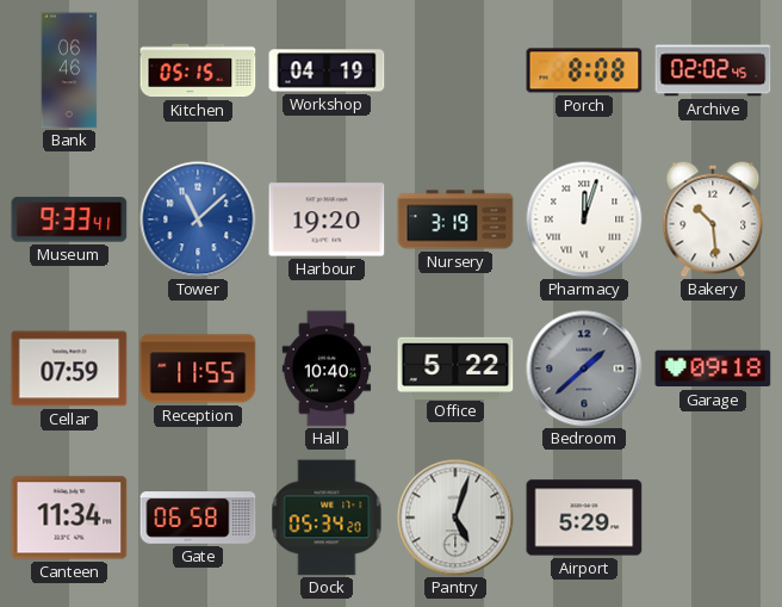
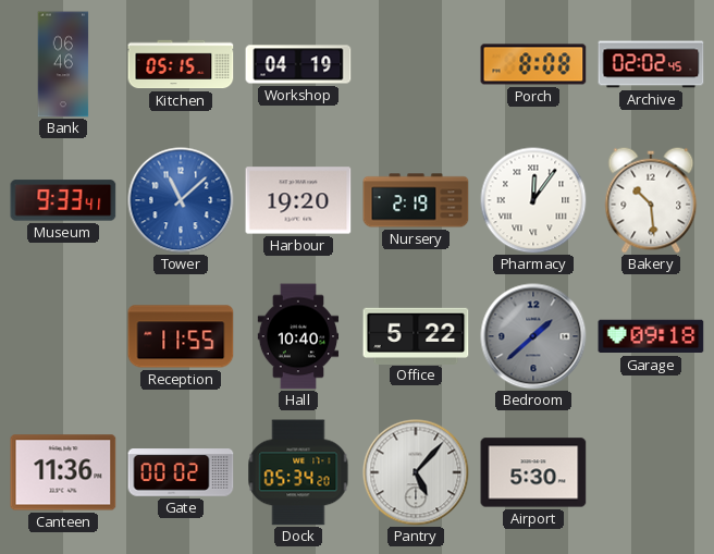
Nursery: 3:19 -> 2:19
Pharmacy: 12:03 -> 12:06
Cellar: 07:59 -> none
Canteen: 11:34 -> 11:36
Gate: 06:58 -> 00:02
Pantry: 5:03 -> 5:07
Airport: 5:29 -> 5:30
